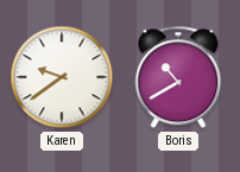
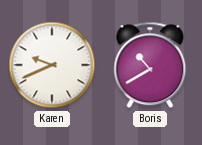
Karen: 9:39 -> 9:41
